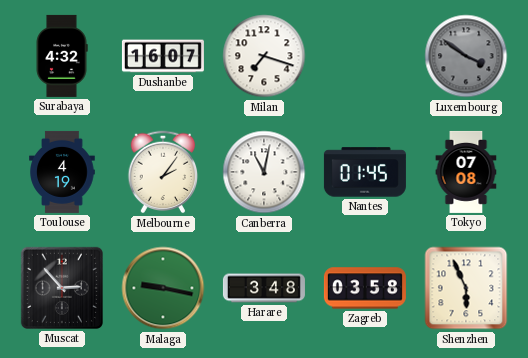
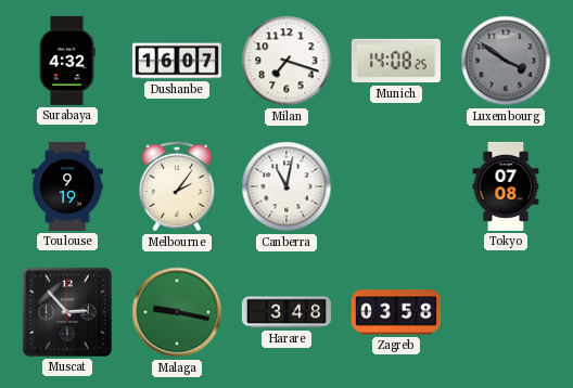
Munich: none -> 14:08
Toulouse: 4:19 -> 9:19
Nantes: 01:45 -> none
Shenzhen: 5:56 -> none
